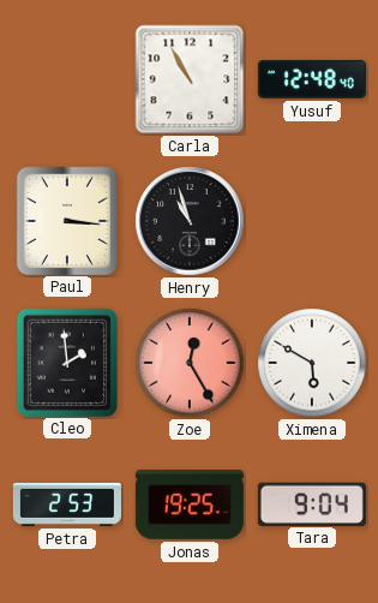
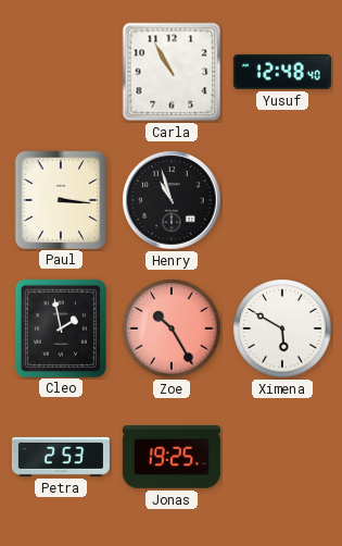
Cleo: 1:59 -> 1:58
Zoe: 12:25 -> 10:25
Tara: 9:04 -> none
